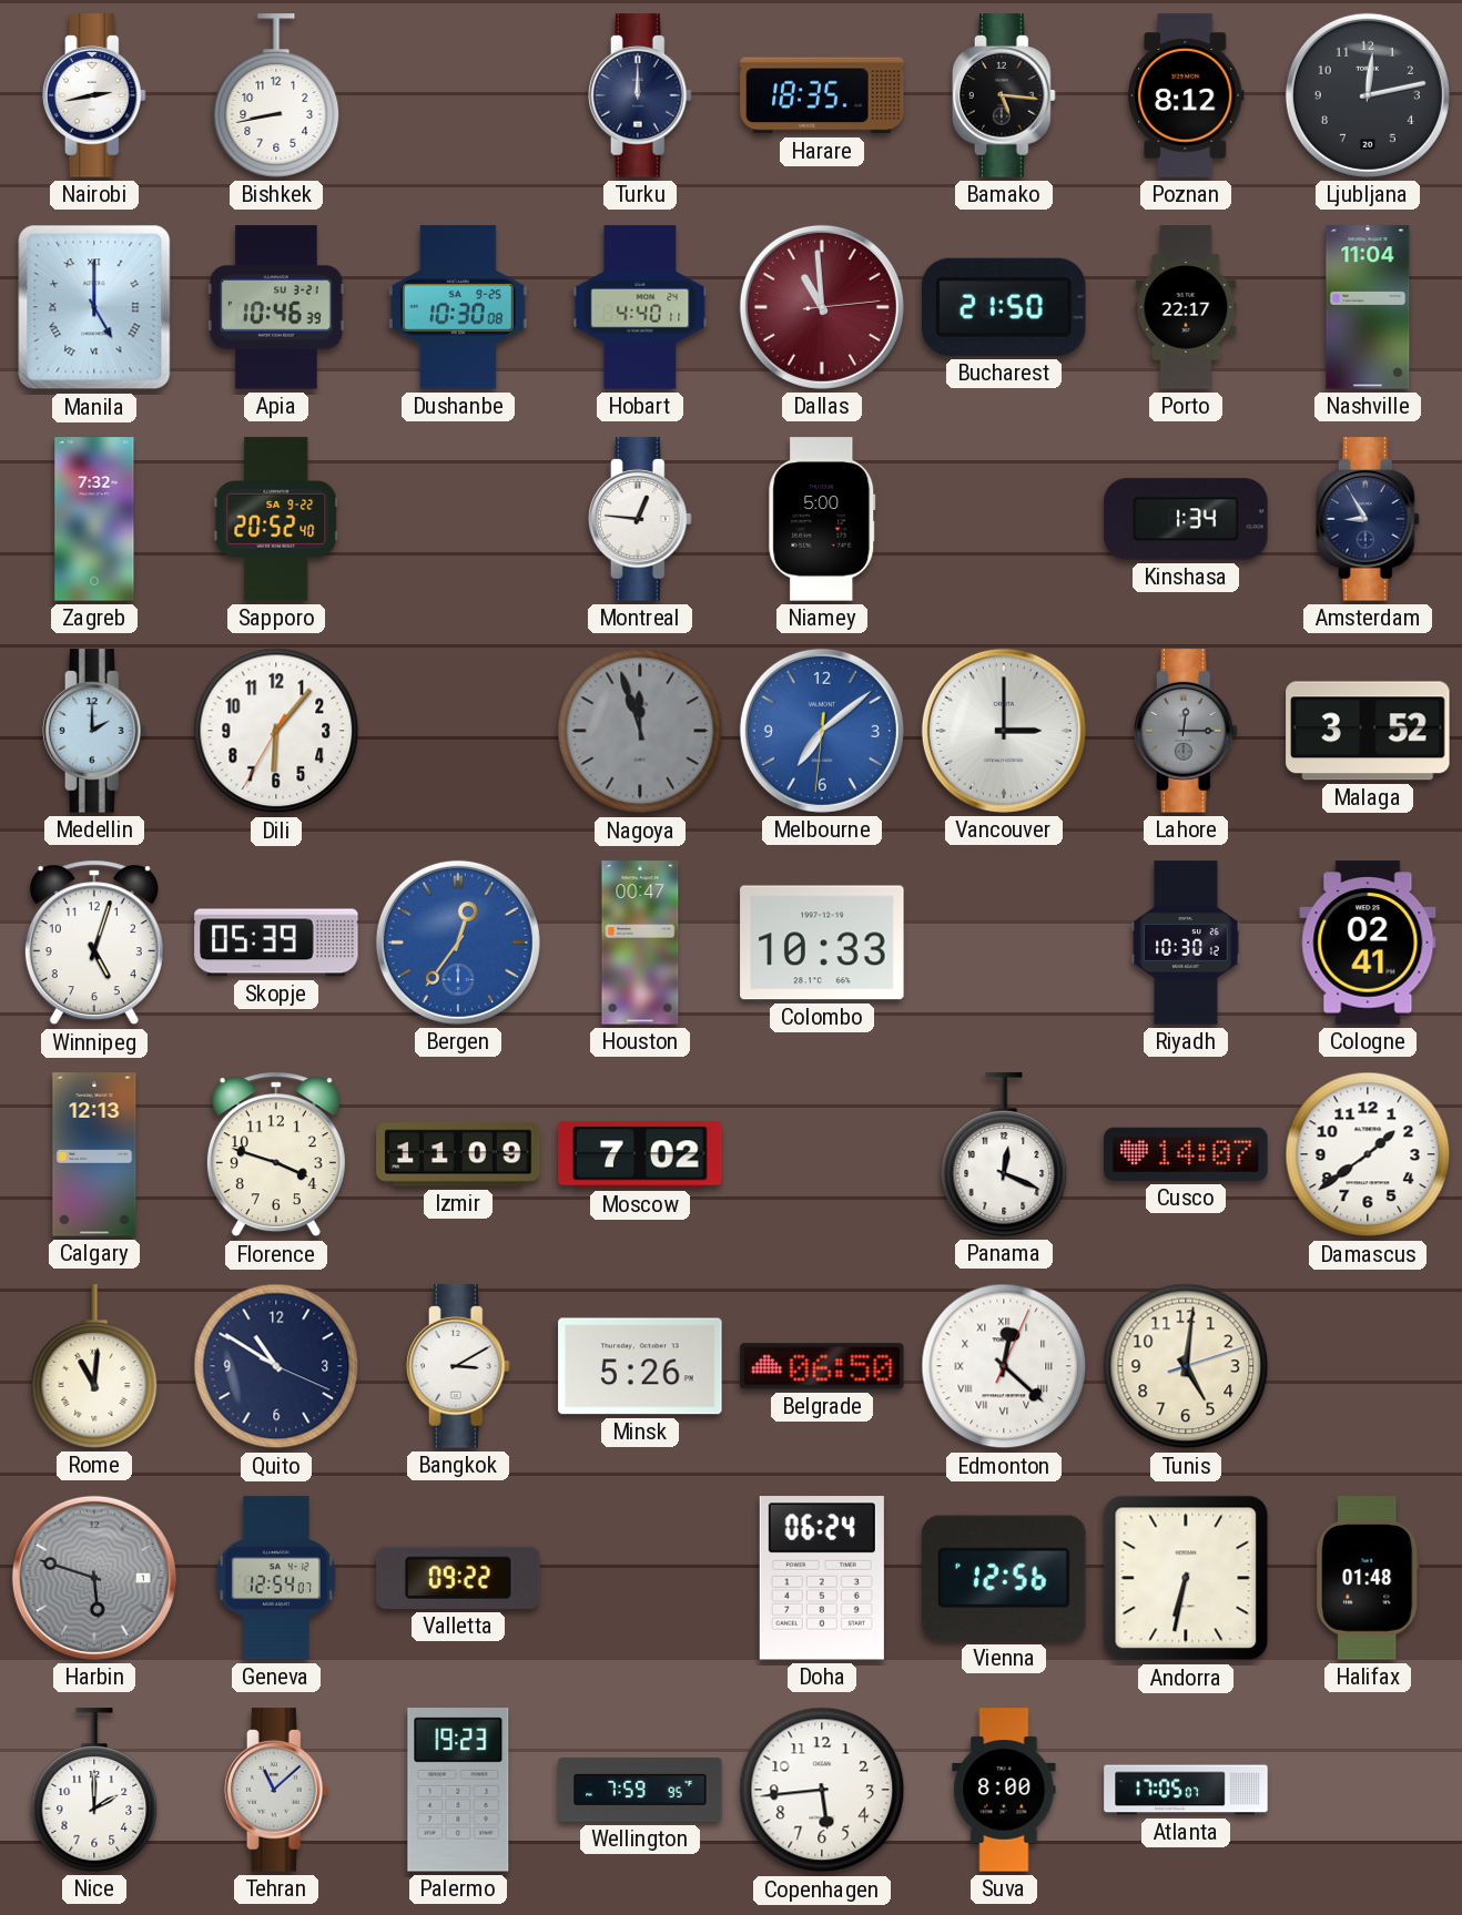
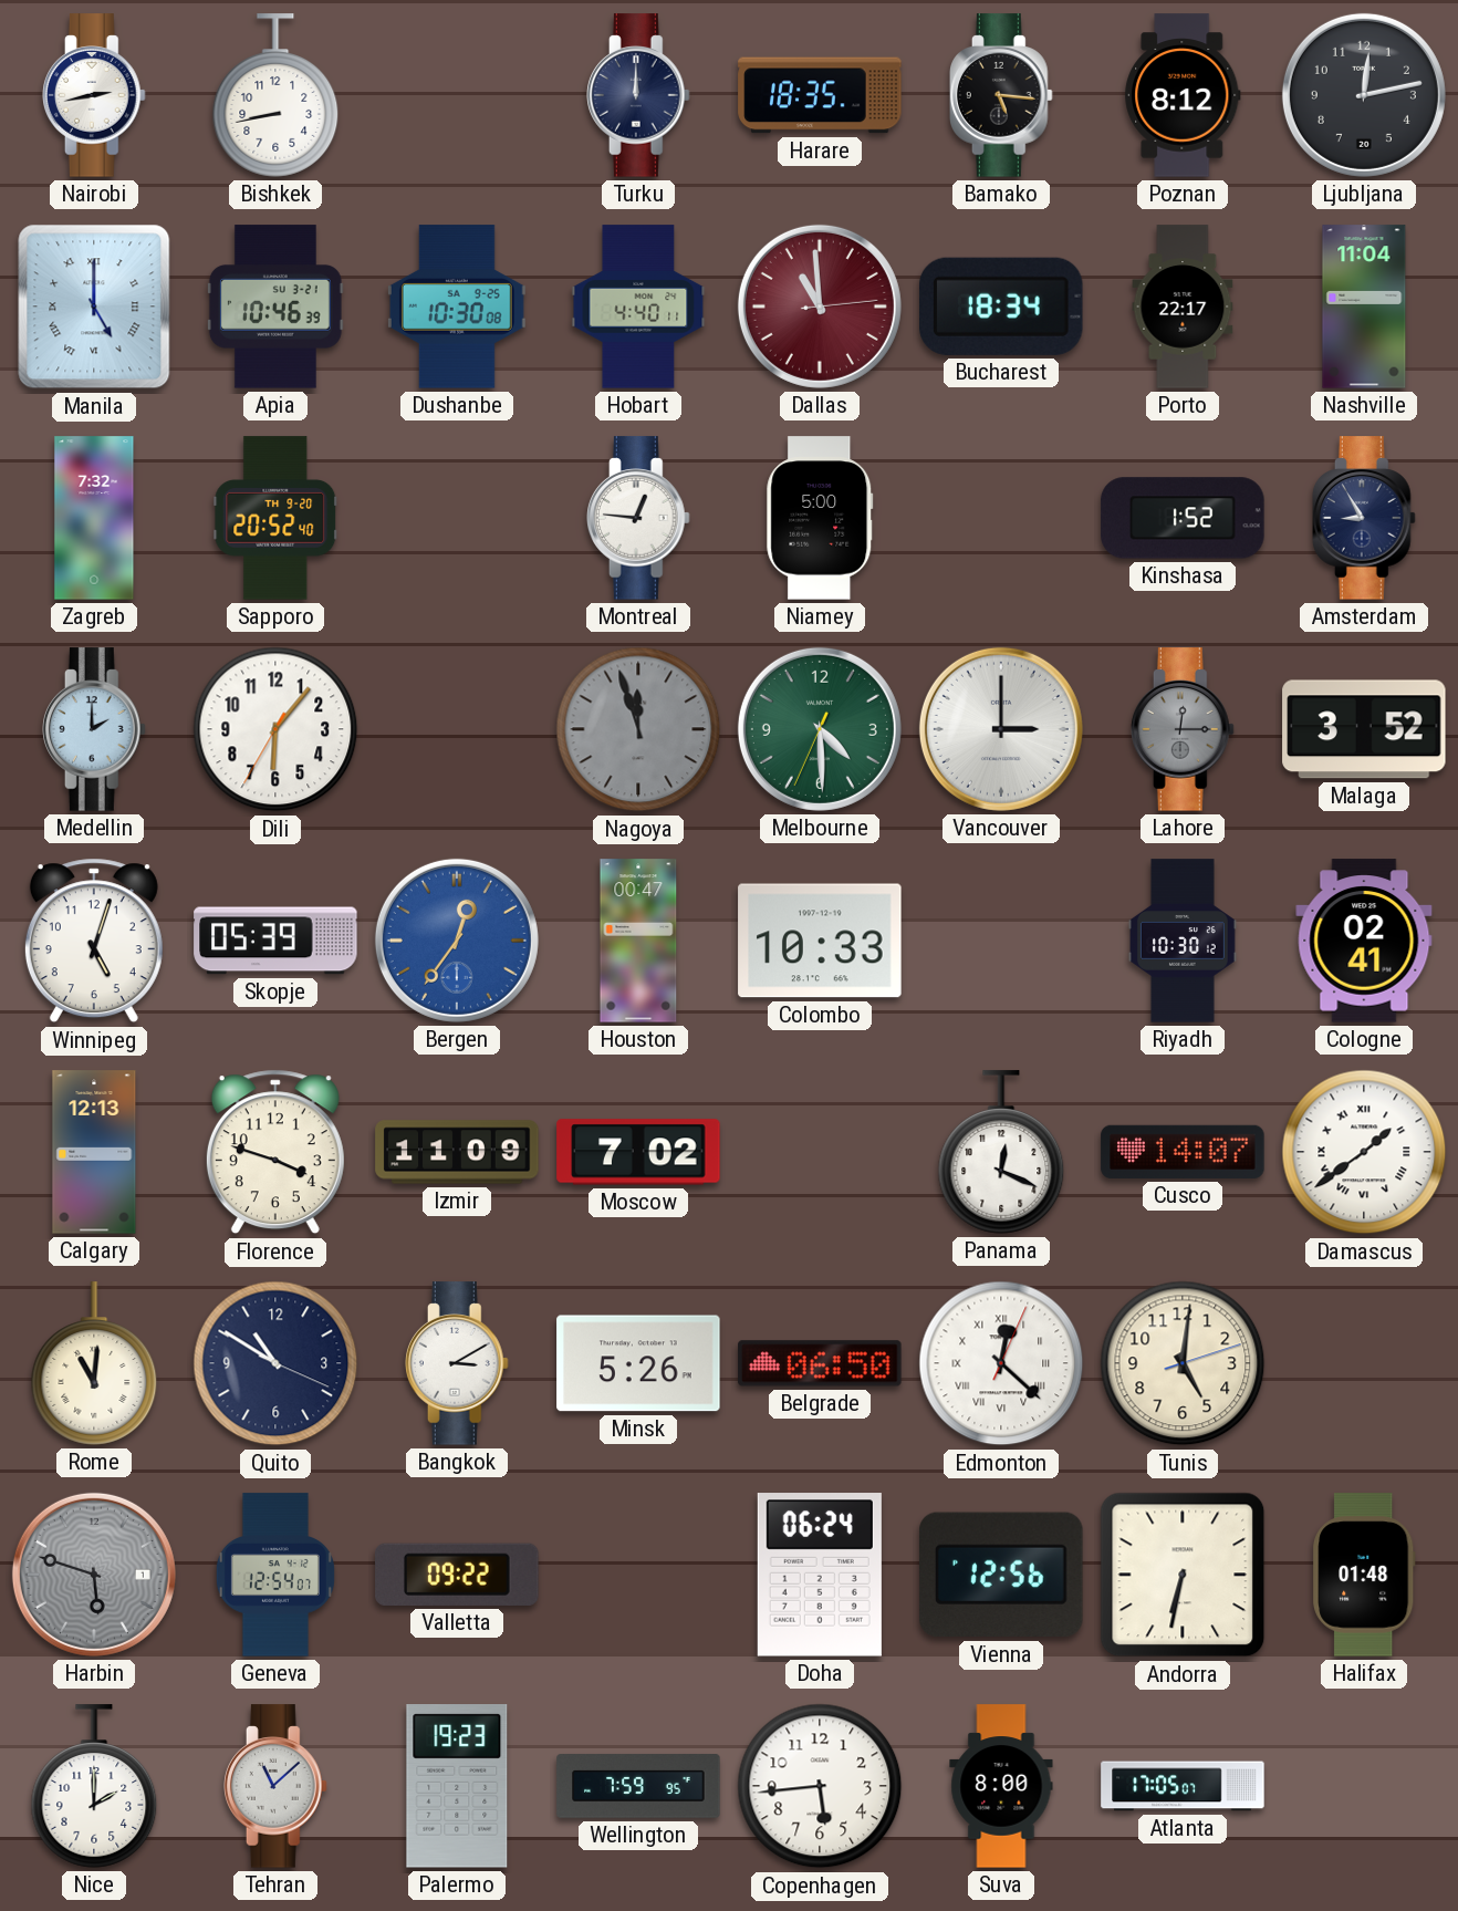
Bucharest: 21:50 -> 18:34
Sapporo date: SA 9-22 -> TH 9-20
Kinshasa: 1:34 -> 1:52
Melbourne: 7:08 -> 4:29
Melbourne dial: blue -> green
Damascus numerals: Arabic -> Roman
